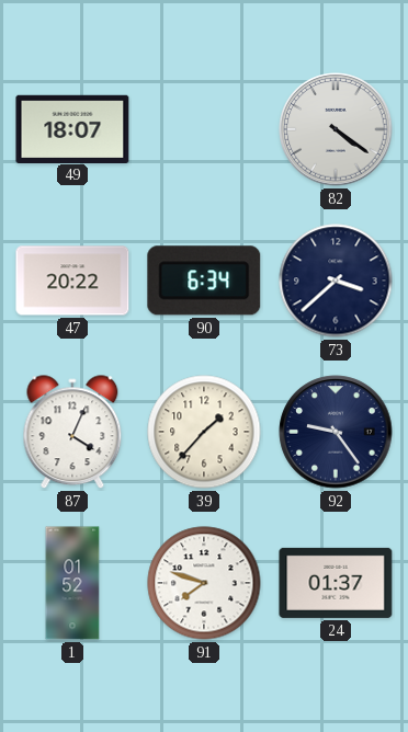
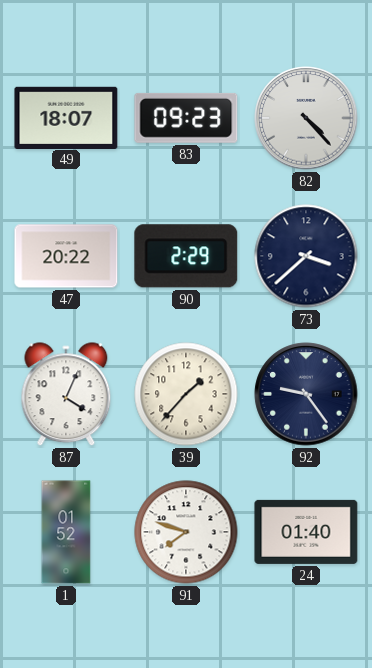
83: none -> 09:23
82: 4:21 -> 4:23
90: 6:34 -> 2:29
24: 01:37 -> 01:40
